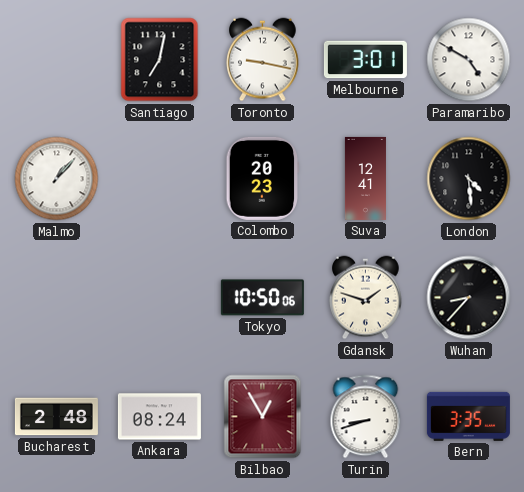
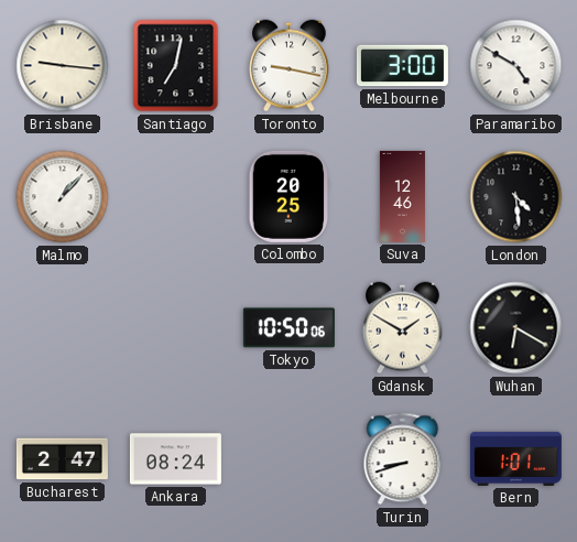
Brisbane: none -> 9:16
Melbourne: 3:01 -> 3:00
Colombo: 20:23 -> 20:25
Suva: 12:41 -> 12:46
Gdansk: 1:48 -> 1:50
Wuhan: 8:37 -> 6:20
Bucharest: 2:48 -> 2:47
Bilbao: 12:55 -> none
Bern: 3:35 -> 1:01
